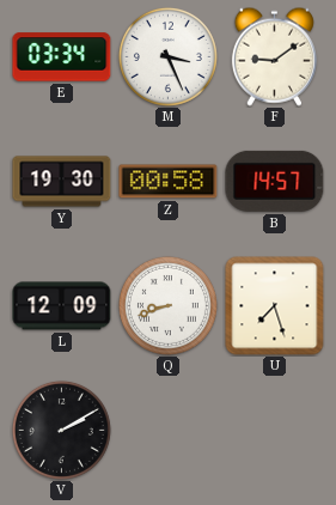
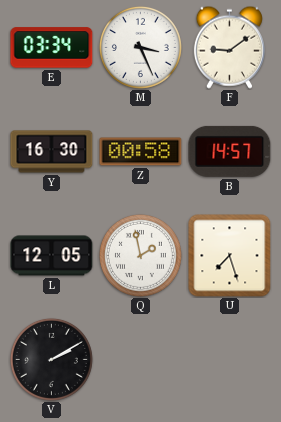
Y: 19:30 -> 16:30
L: 12:09 -> 12:05
Q: 8:42 -> 1:58
